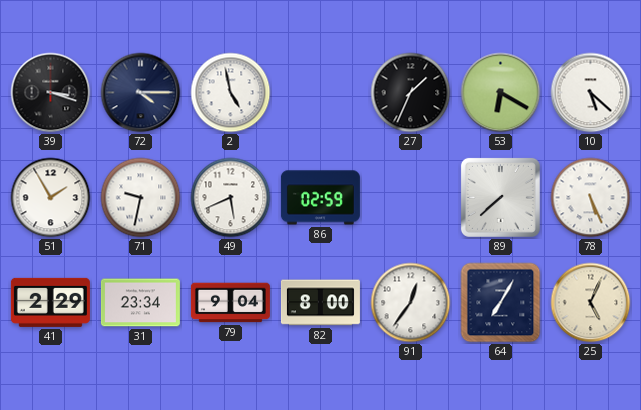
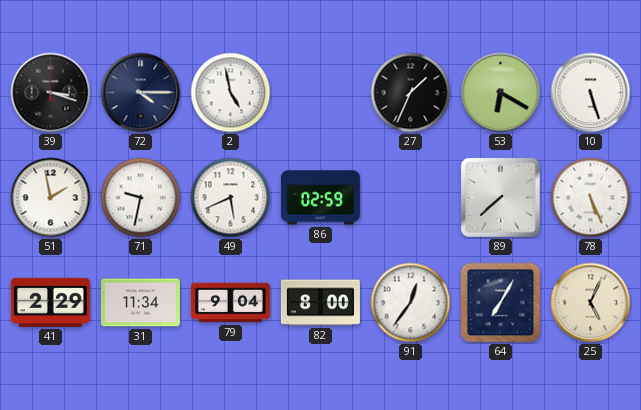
10: 5:22 -> 5:27
51: 1:55 -> 1:58
31: 23:34 -> 11:34
